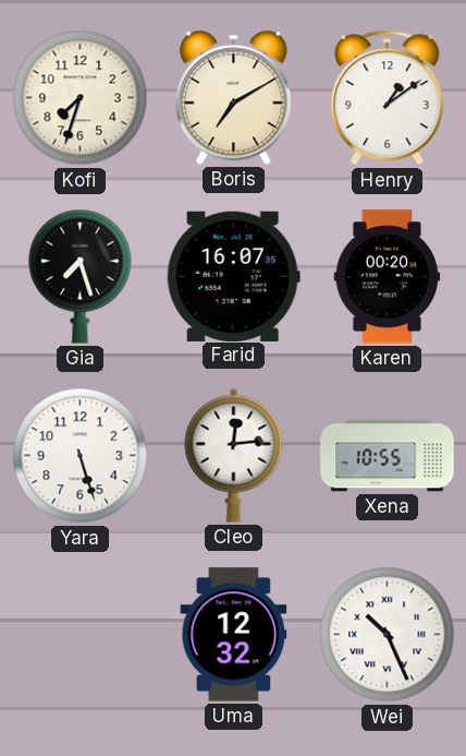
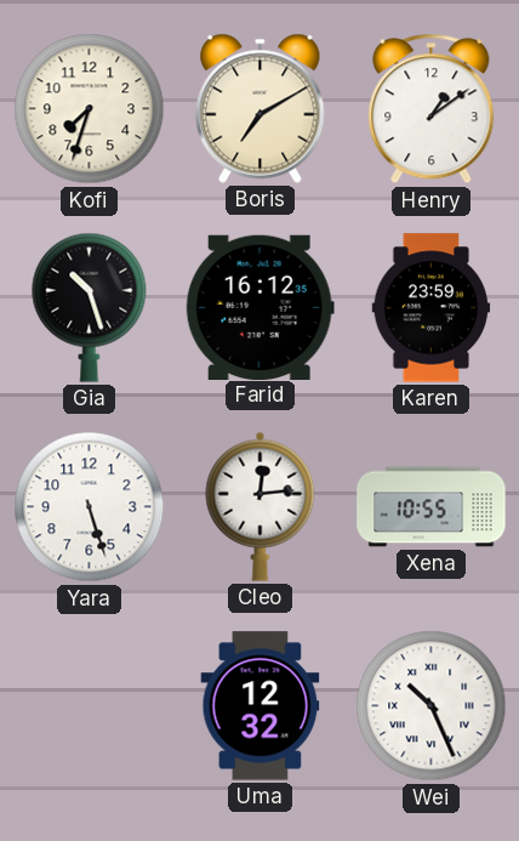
Gia: 7:27 -> 10:27
Farid: 16:07 -> 16:12
Karen: 00:20 -> 23:59
